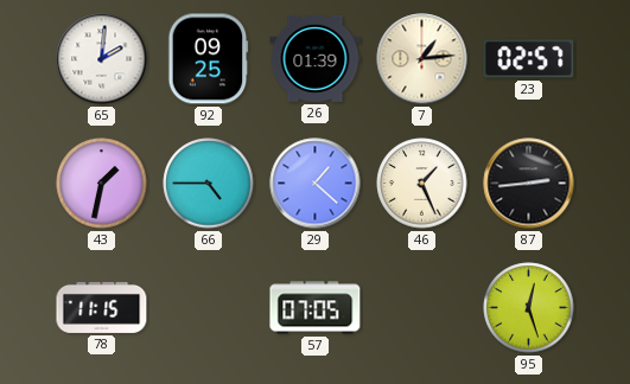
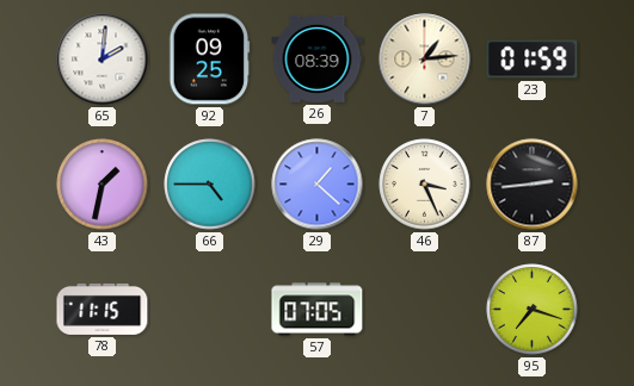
26: 01:39 -> 08:39
23: 02:57 -> 01:59
46: 1:26 -> 3:26
95: 12:27 -> 7:18
